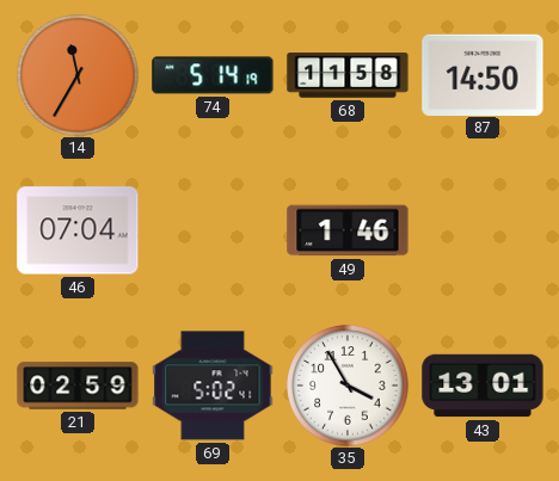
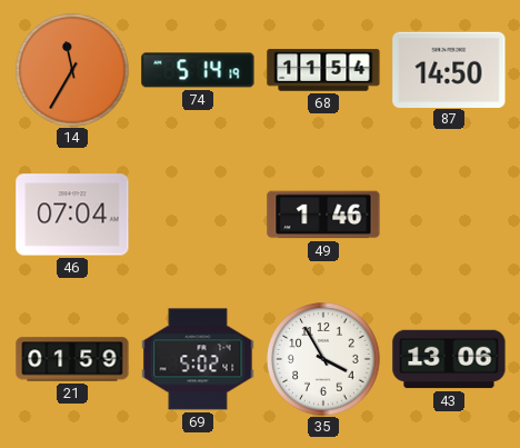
68: 11:58 -> 11:54
21: 02:59 -> 01:59
43: 13:01 -> 13:06
